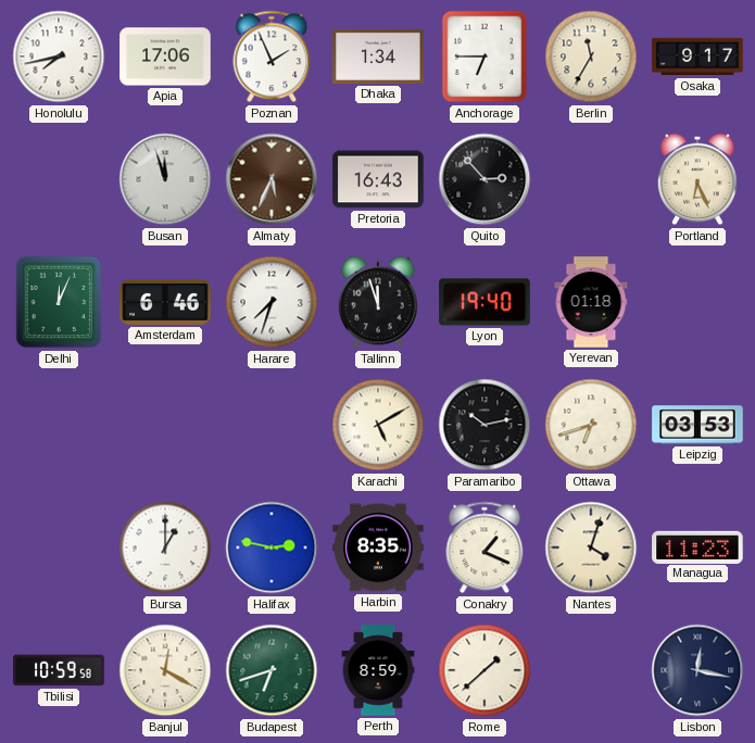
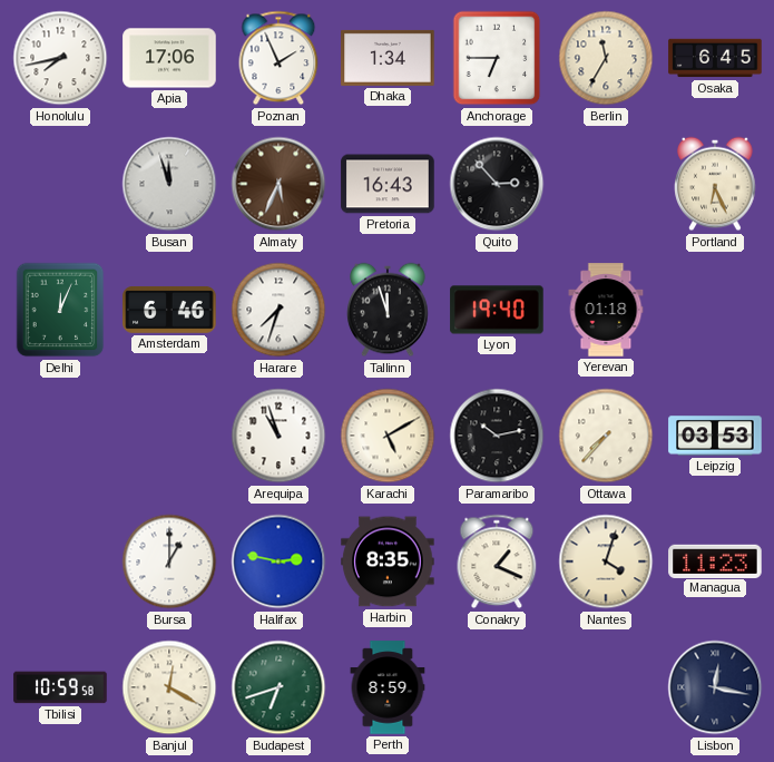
Osaka: 9:17 -> 6:45
Arequipa: none -> 10:57
Ottawa: 6:42 -> 7:37
Rome: 1:38 -> none
